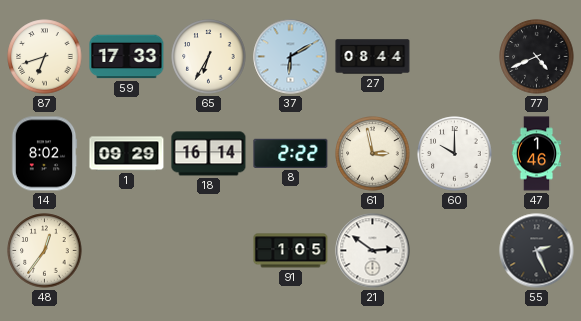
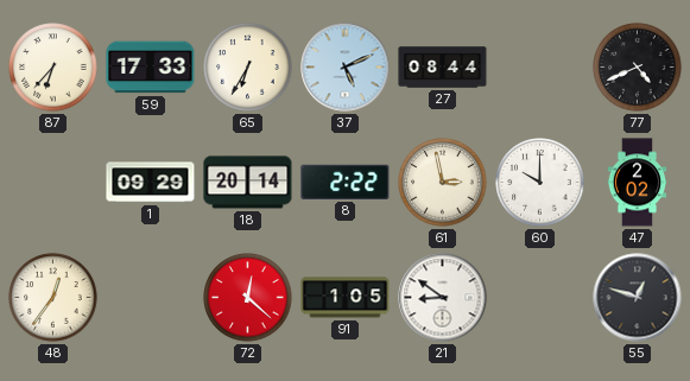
87: 6:42 -> 6:37
37: 6:10 -> 5:11
14: 8:02 -> none
18: 16:14 -> 20:14
47: 1:46 -> 2:02
72: none -> 12:22
21: 2:51 -> 8:51
55: 2:26 -> 12:48
